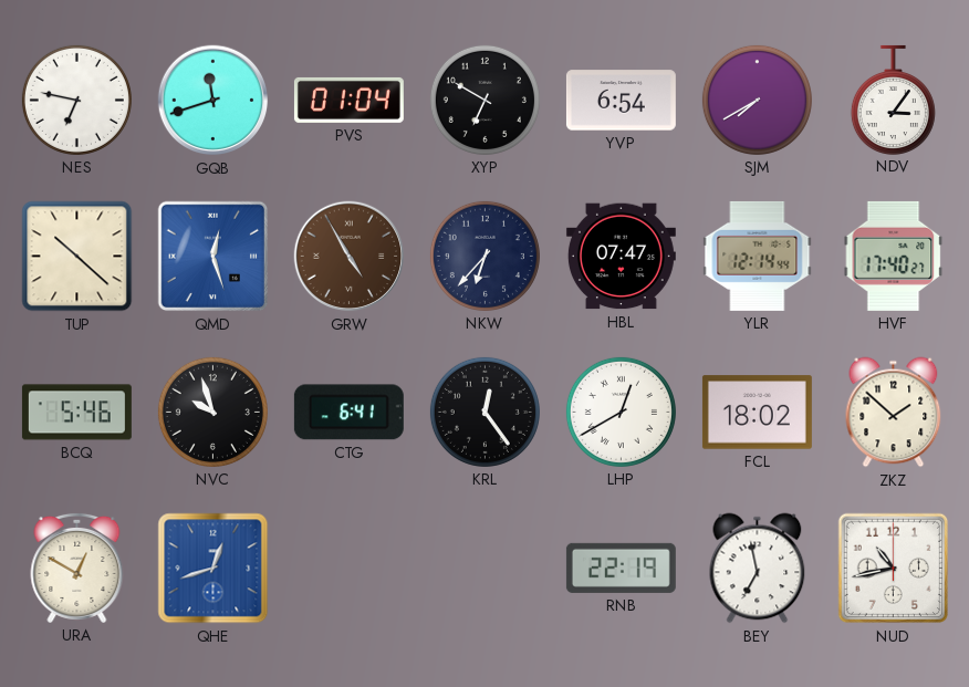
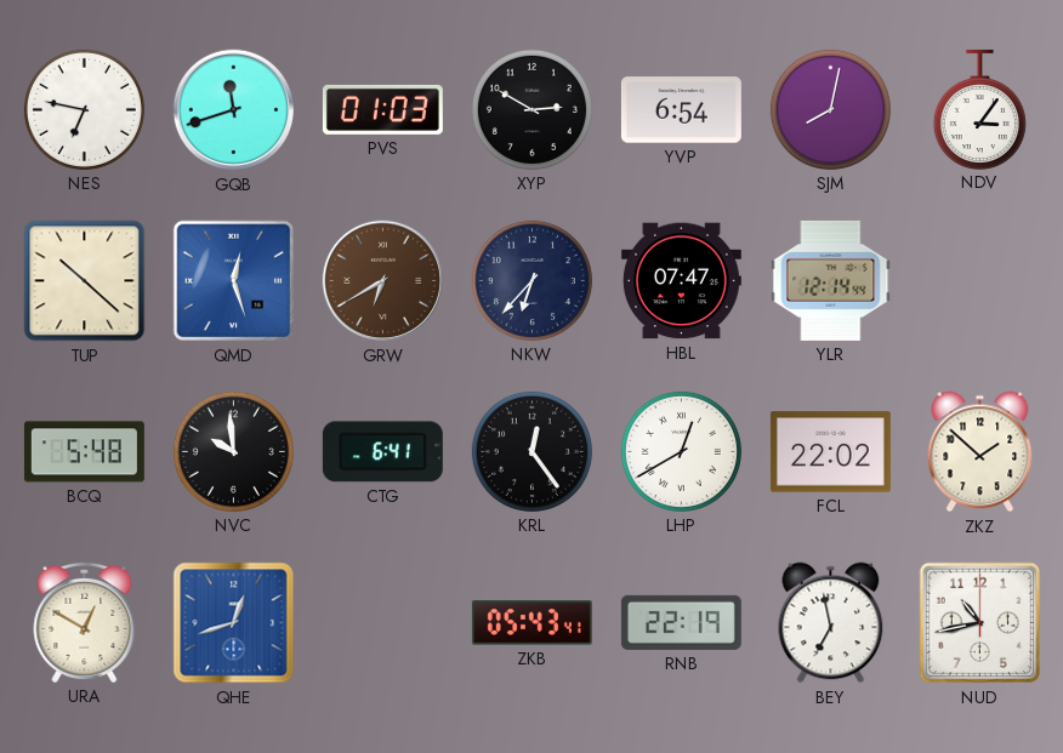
PVS: 01:04 -> 01:03
XYP: 6:50 -> 2:50
SJM: 7:40 -> 8:02
GRW: 4:55 -> 6:40
HVF: 17:40 -> none
BCQ: 5:46 -> 5:48
NVC: 9:57 -> 9:59
FCL: 18:02 -> 22:02
ZKB: none -> 05:43
